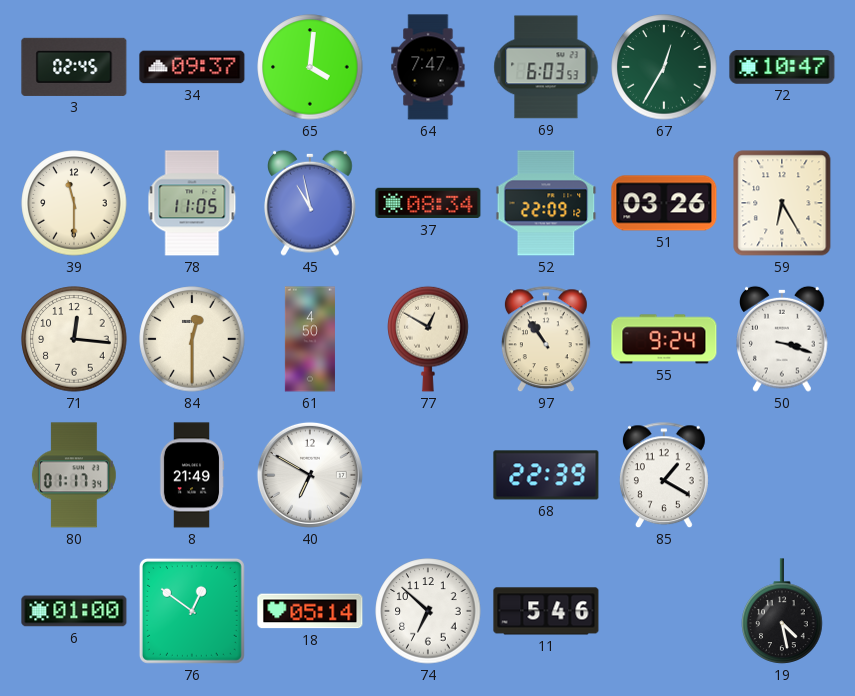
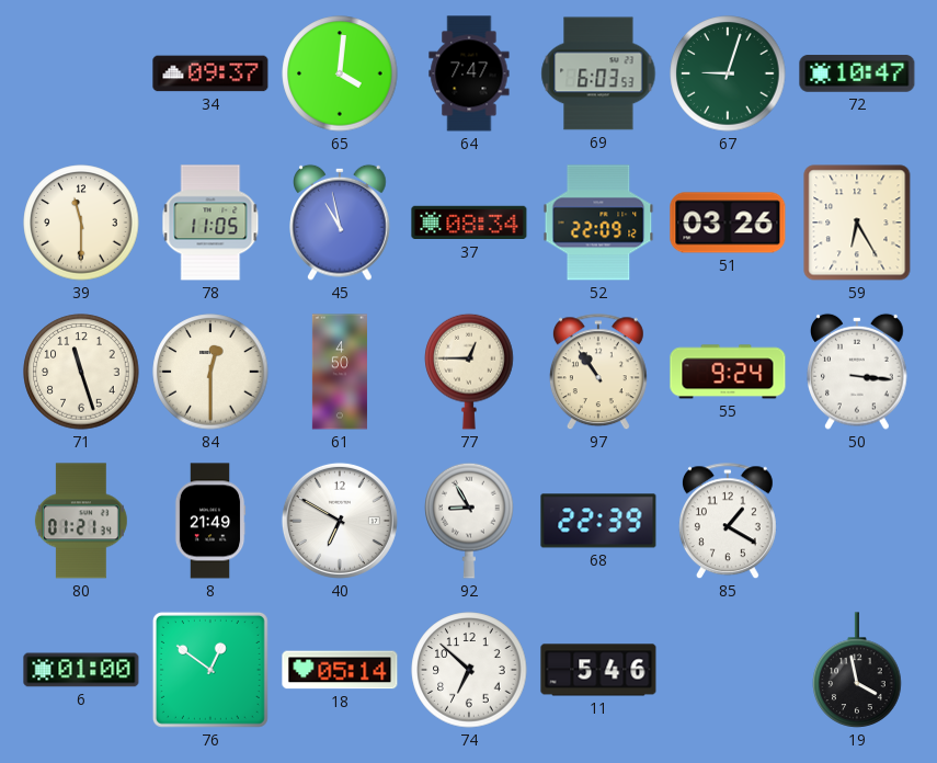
3: 02:45 -> none
67: 12:35 -> 9:03
71: 12:16 -> 11:27
77: 12:50 -> 12:45
50: 3:18 -> 3:16
80: 01:17 -> 01:21
92: none -> 8:55
19: 4:28 -> 3:58
